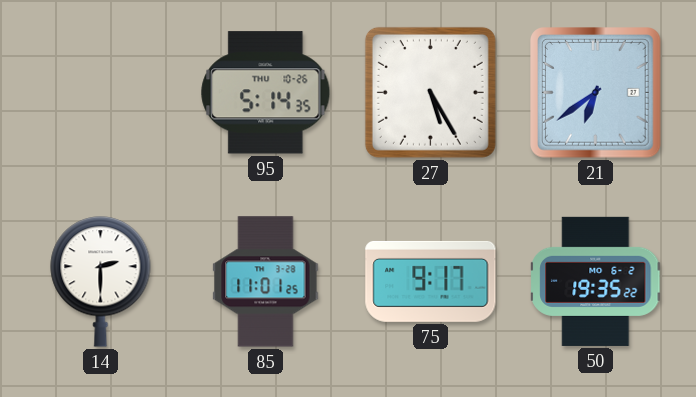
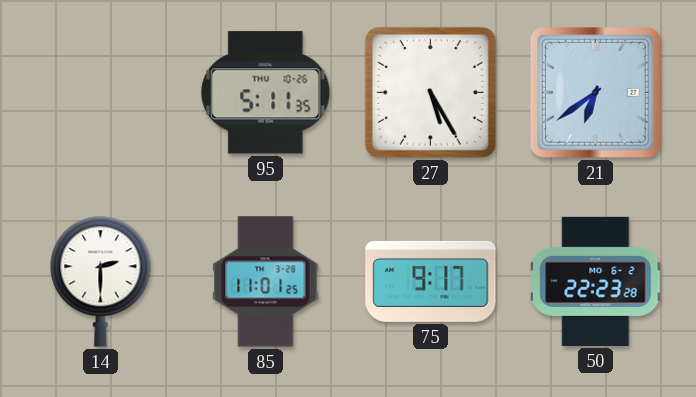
95: 5:14 -> 5:11
50: 19:35 -> 22:23
